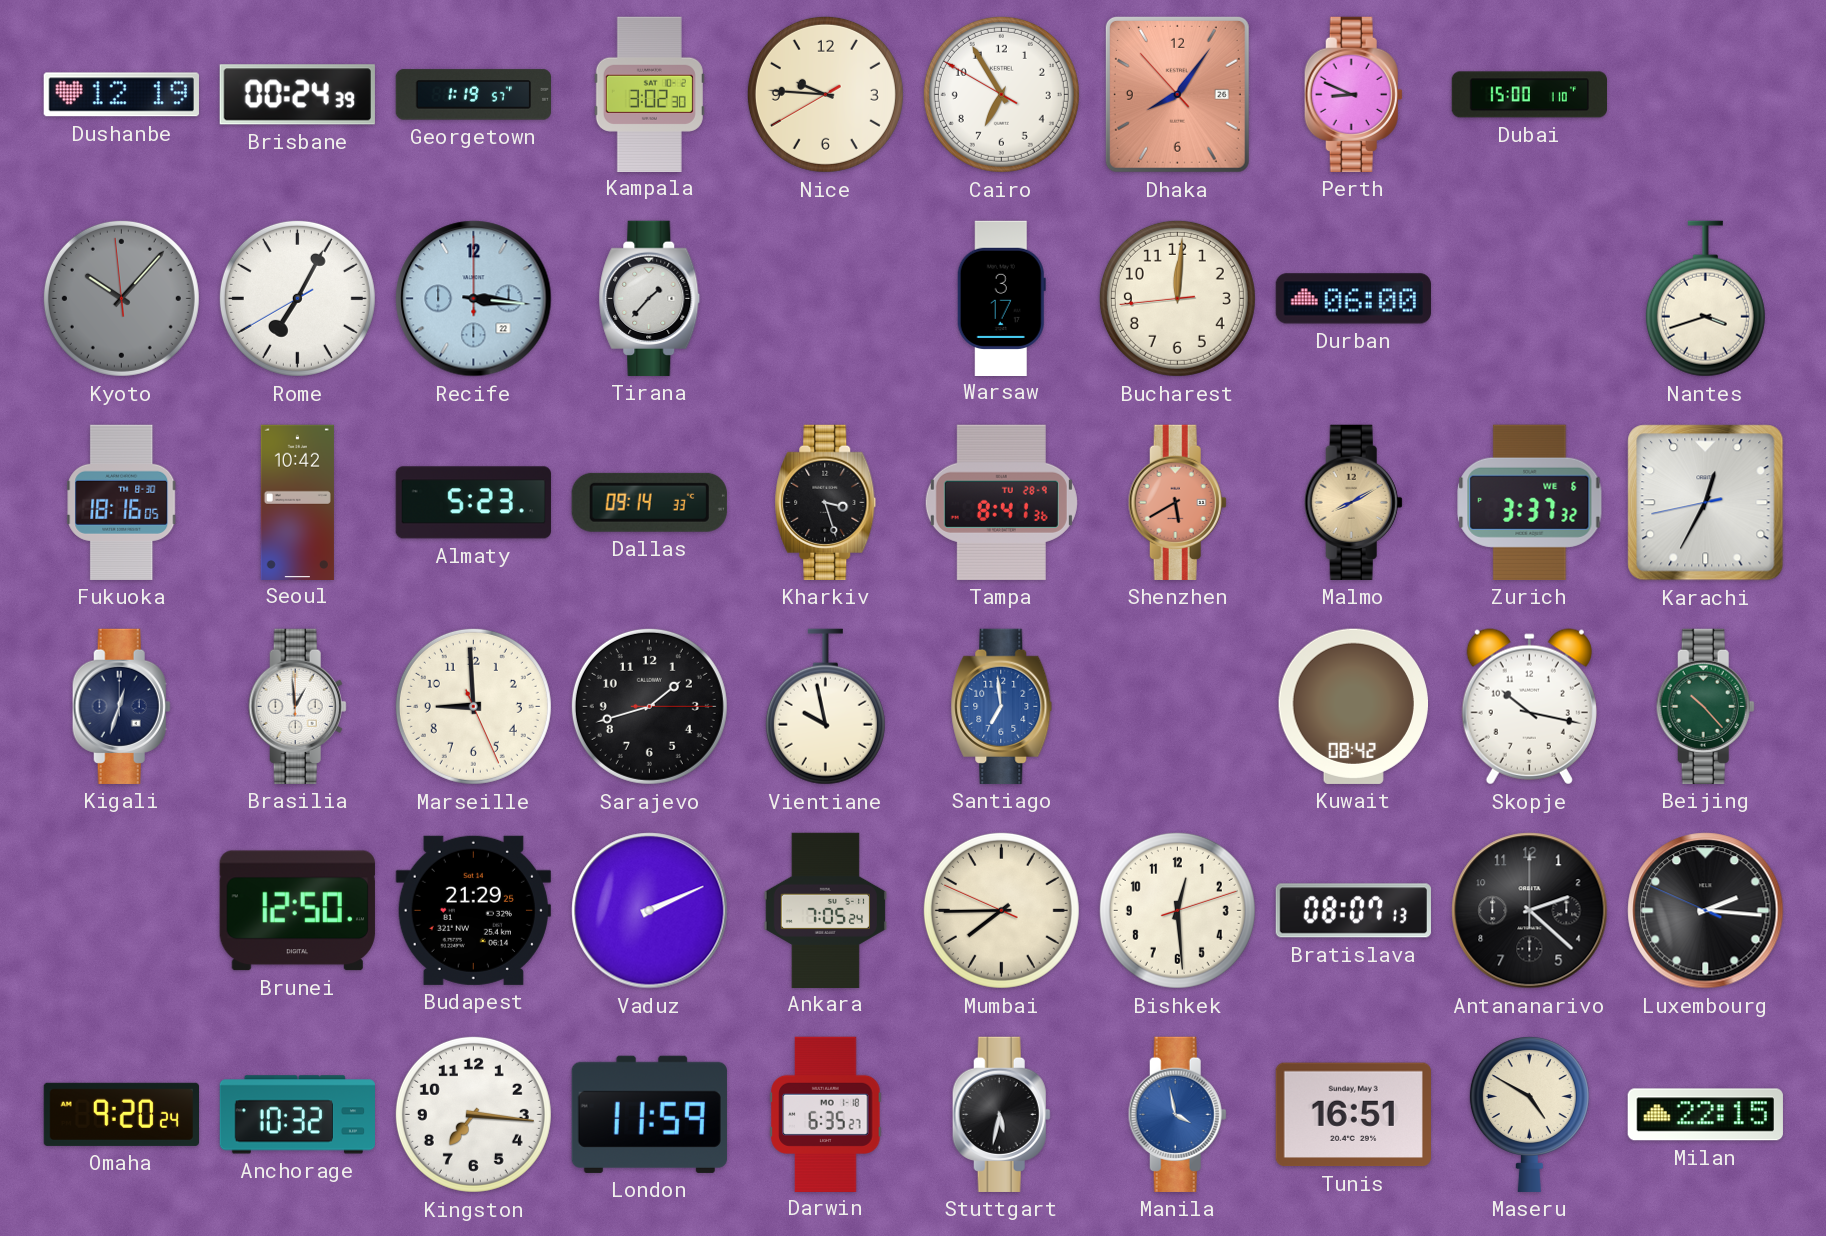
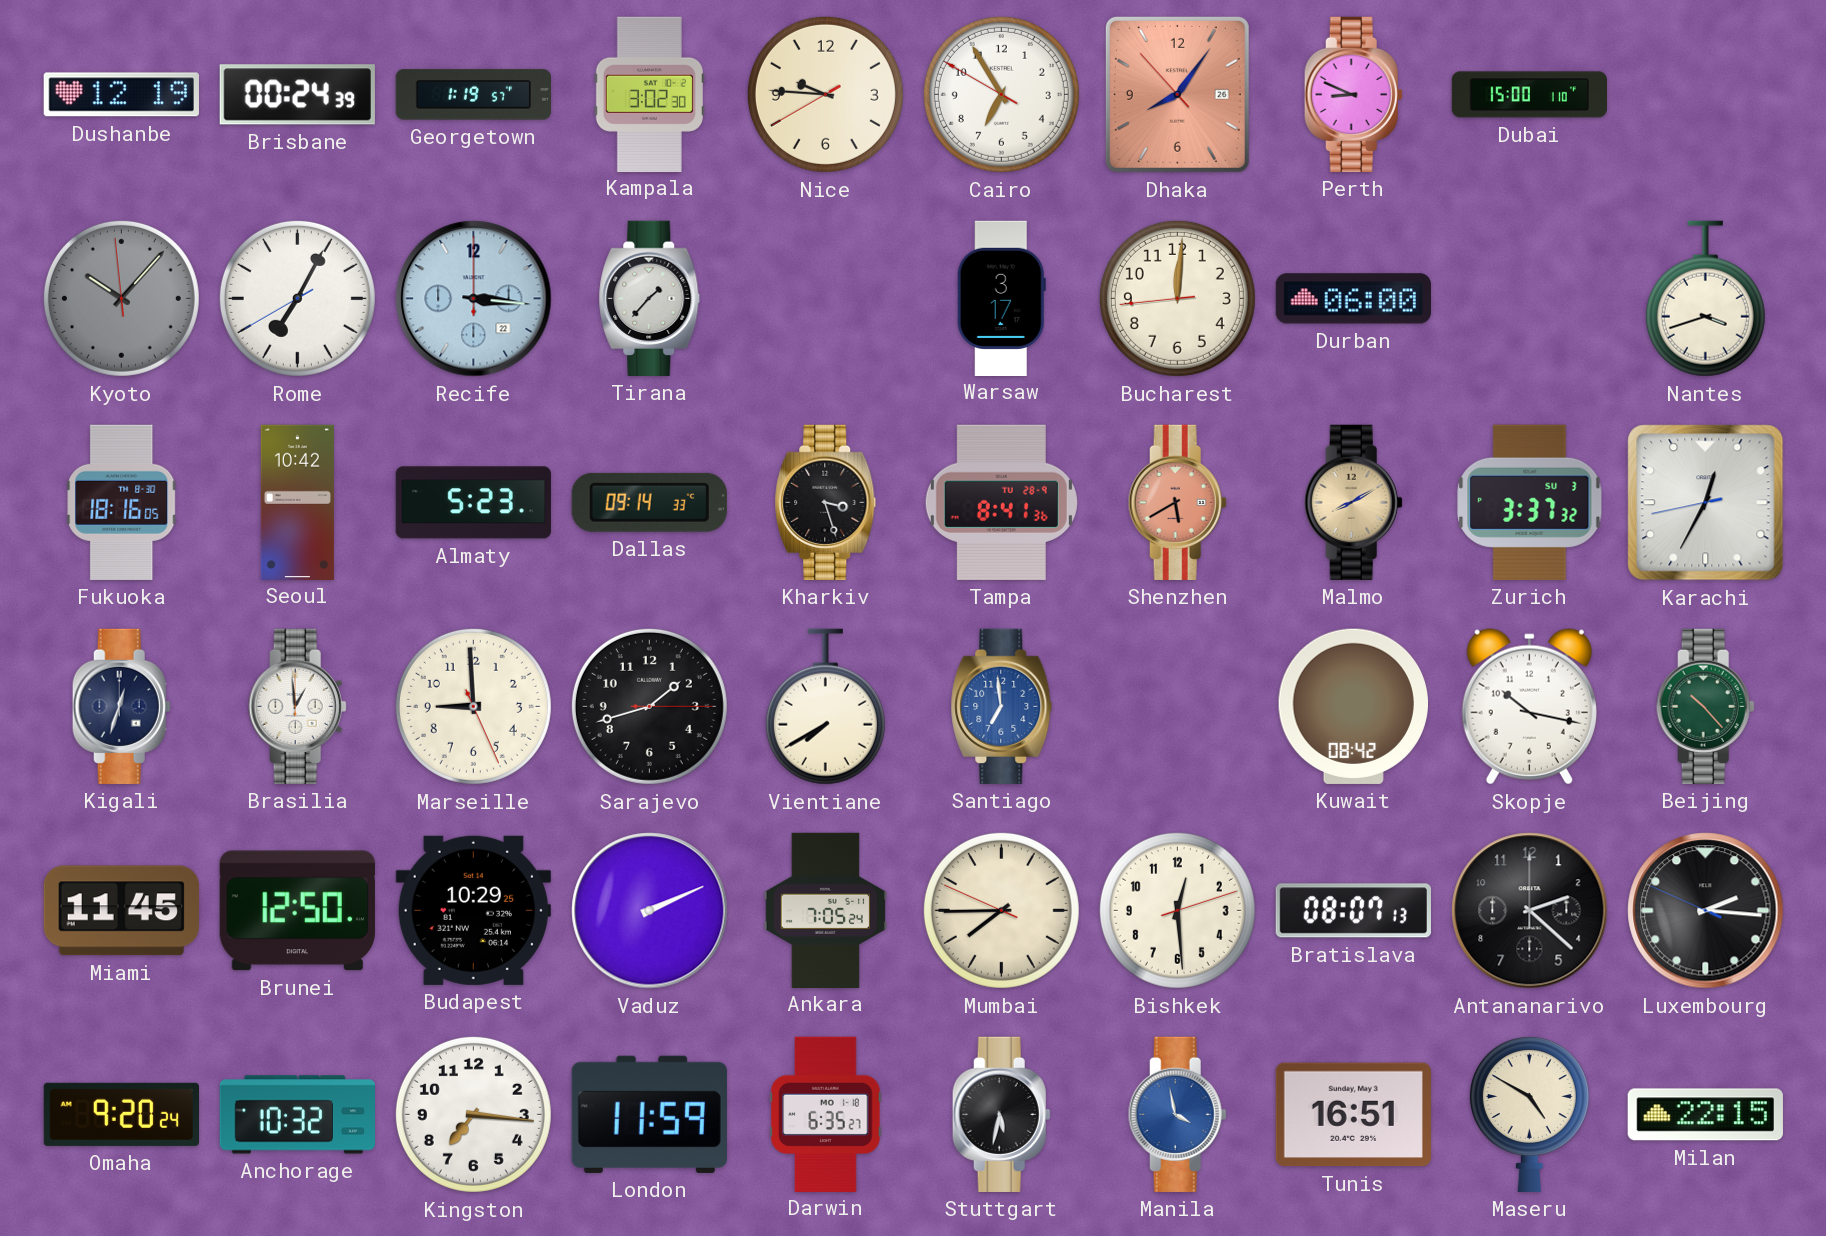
Zurich date: WE 6 -> SU 3
Vientiane: 9:58 -> 7:40
Miami: none -> 11:45
Budapest: 21:29 -> 10:29
